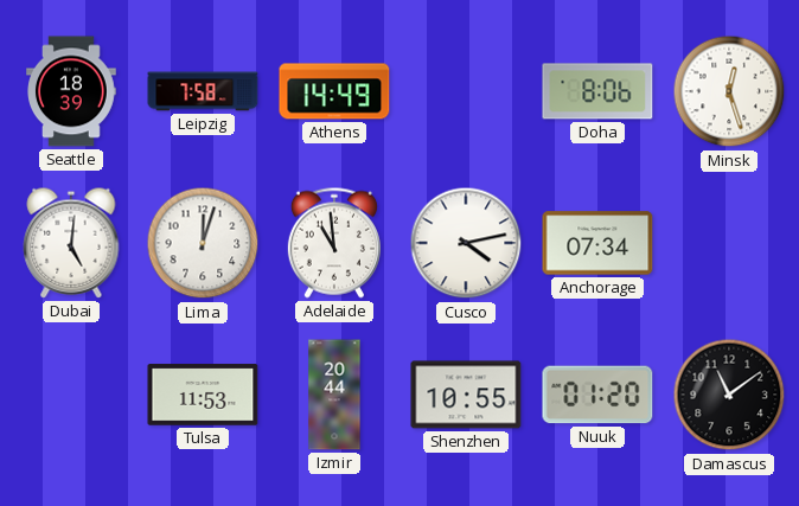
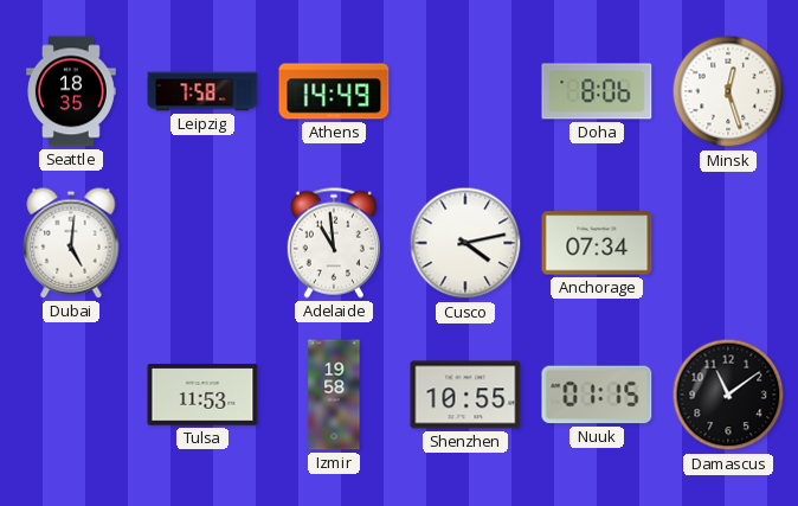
Seattle: 18:39 -> 18:35
Lima: 12:03 -> none
Izmir: 20:44 -> 19:58
Nuuk: 01:20 -> 01:15
